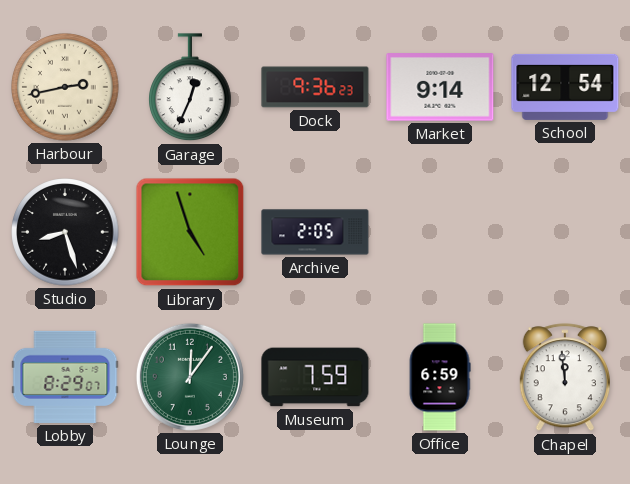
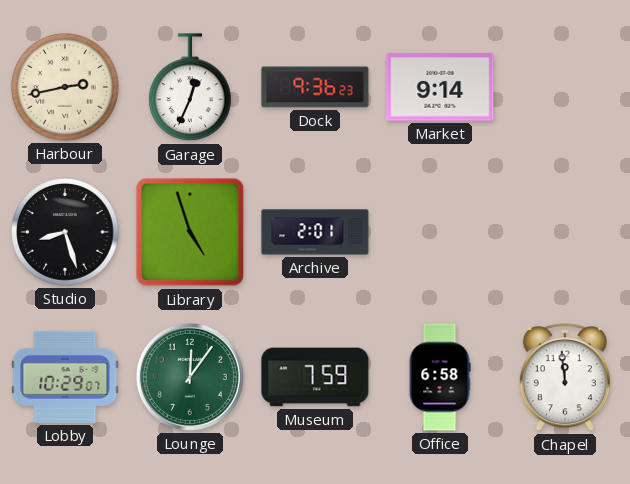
School: 12:54 -> none
Archive: 2:05 -> 2:01
Lobby: 8:29 -> 10:29
Office: 6:59 -> 6:58
